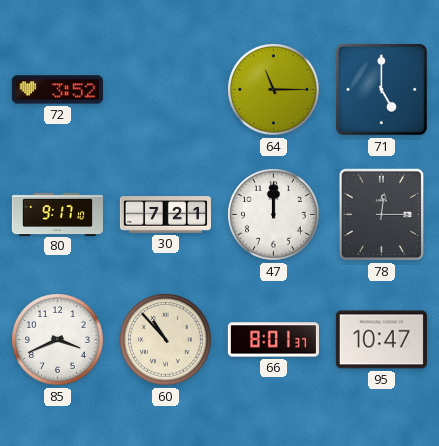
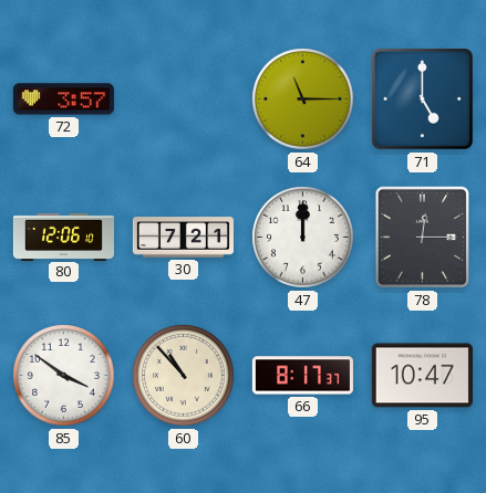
72: 3:52 -> 3:57
80: 9:17 -> 12:06
85: 3:41 -> 3:51
66: 8:01 -> 8:17
